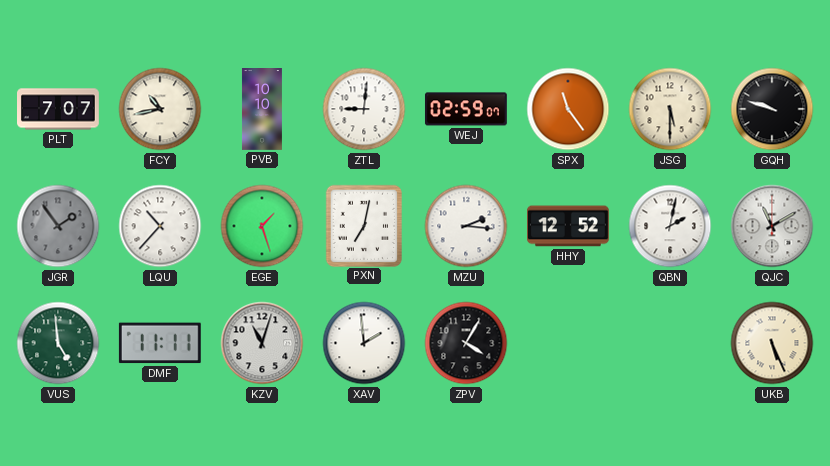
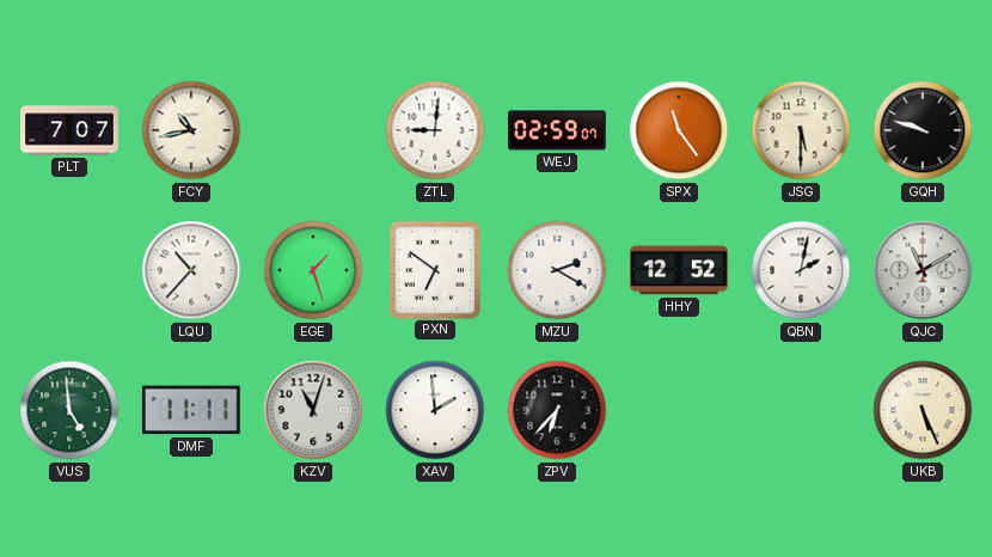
PVB: 10:10 -> none
JGR: 1:54 -> none
PXN: 7:02 -> 6:51
MZU: 2:16 -> 2:20
ZPV: 4:05 -> 6:37
